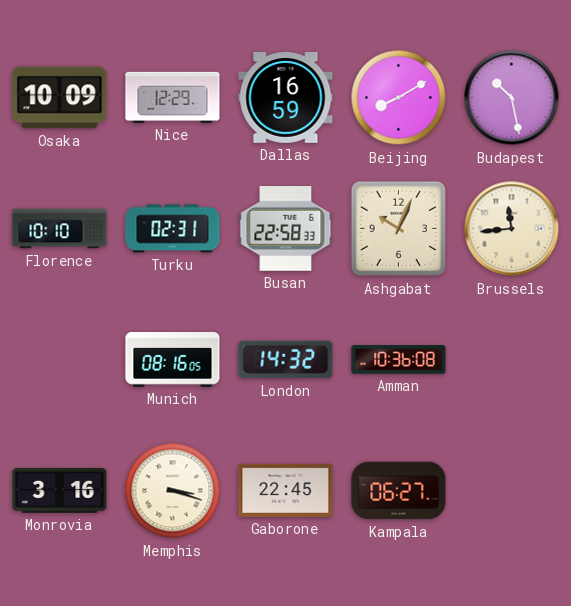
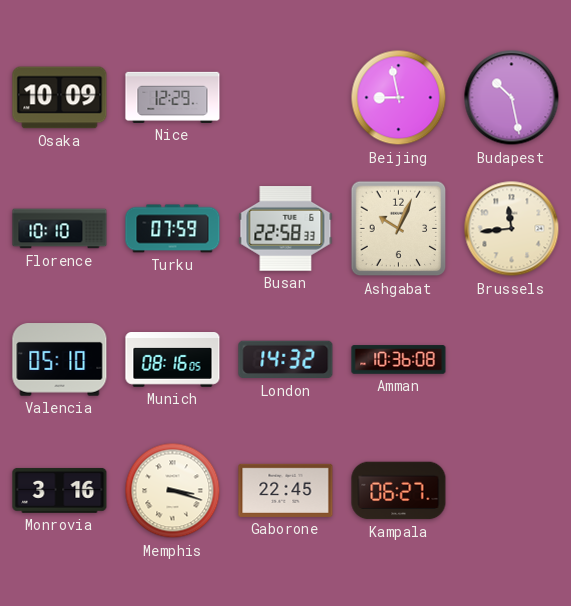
Dallas: 16:59 -> none
Beijing: 8:10 -> 8:58
Turku: 02:31 -> 07:59
Valencia: none -> 05:10
